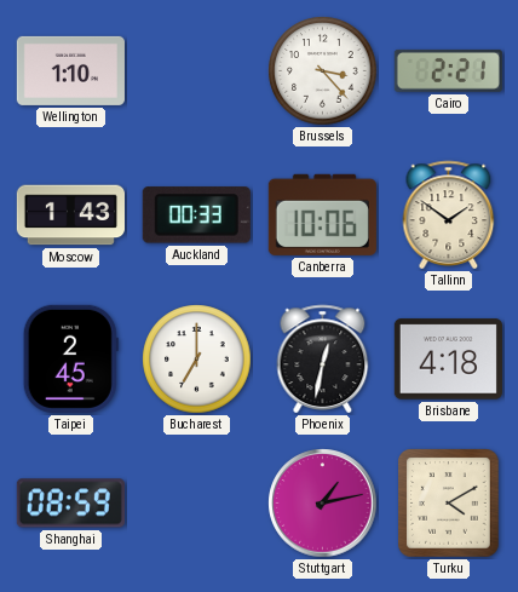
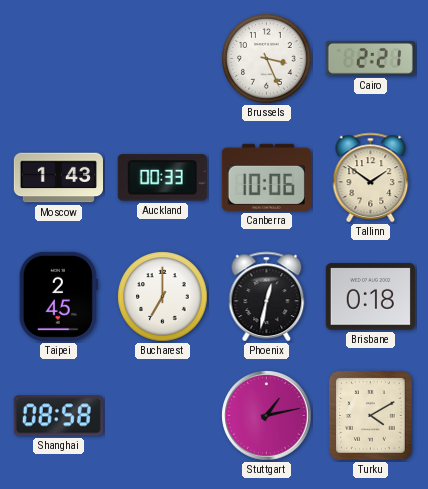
Wellington: 1:10 -> none
Brussels: 3:23 -> 3:26
Brisbane: 4:18 -> 0:18
Shanghai: 08:59 -> 08:58
